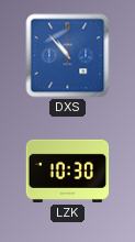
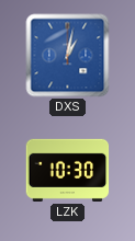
DXS: 10:53 -> 1:02
